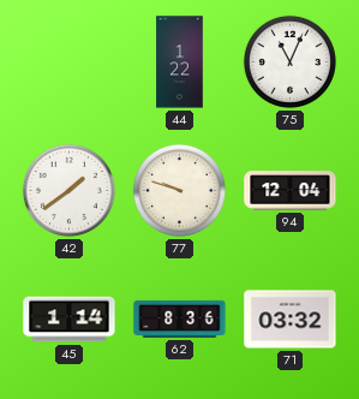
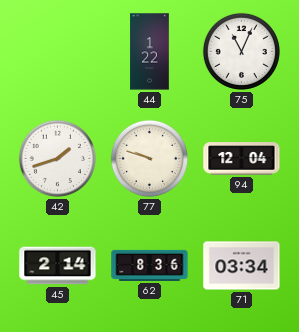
42: 1:39 -> 1:42
45: 1:14 -> 2:14
71: 03:32 -> 03:34
